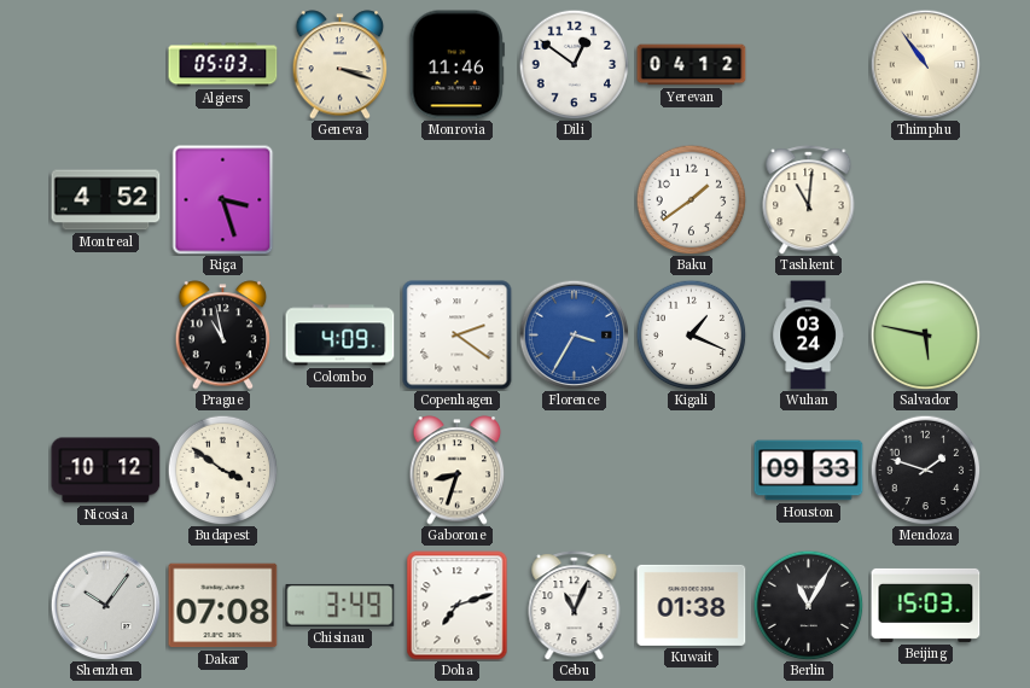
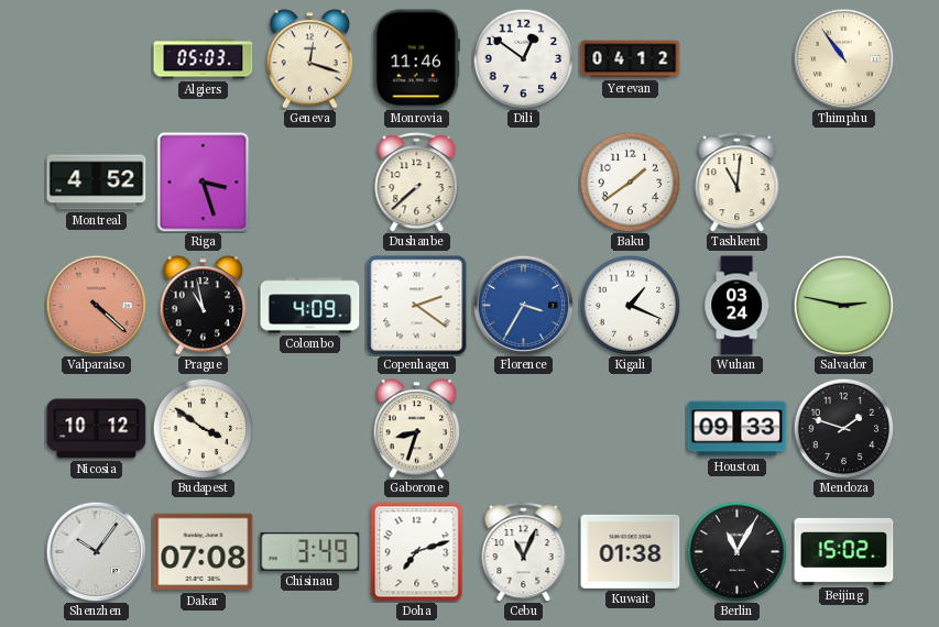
Geneva: 3:18 -> 12:18
Dushanbe: none -> 7:38
Valparaiso: none -> 4:22
Salvador: 5:47 -> 2:47
Beijing: 15:03 -> 15:02
